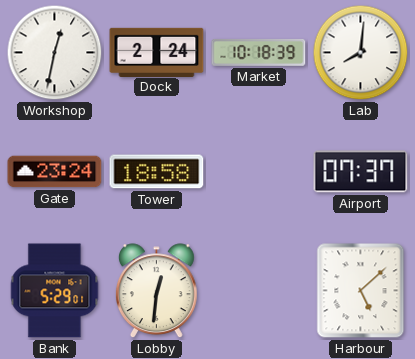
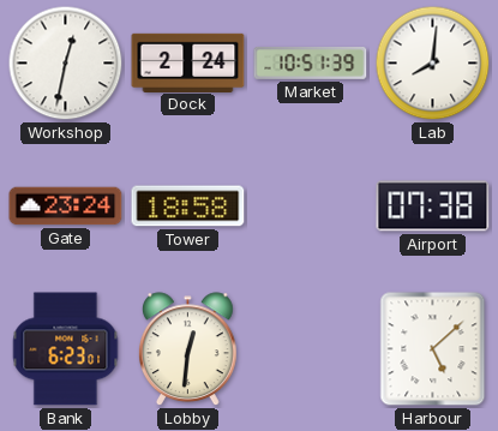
Market: 10:18 -> 10:51
Airport: 07:37 -> 07:38
Bank: 5:29 -> 6:23
